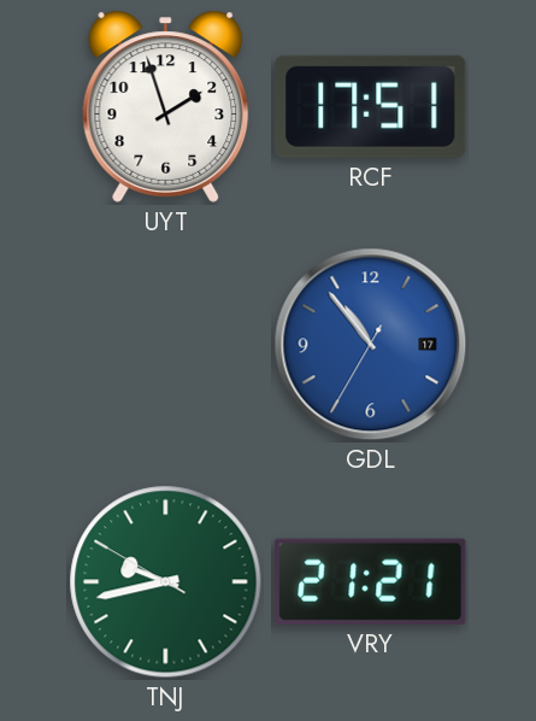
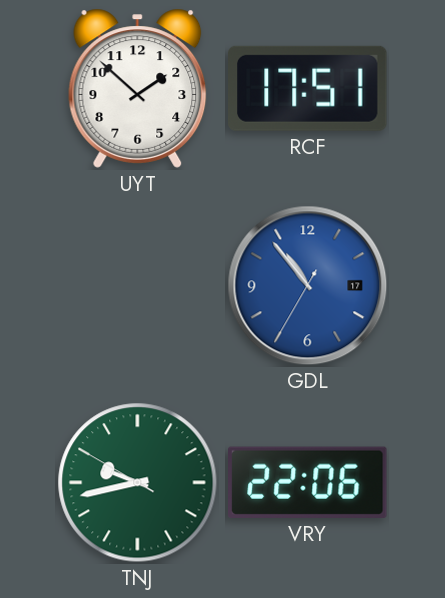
UYT: 1:57 -> 1:52
VRY: 21:21 -> 22:06
